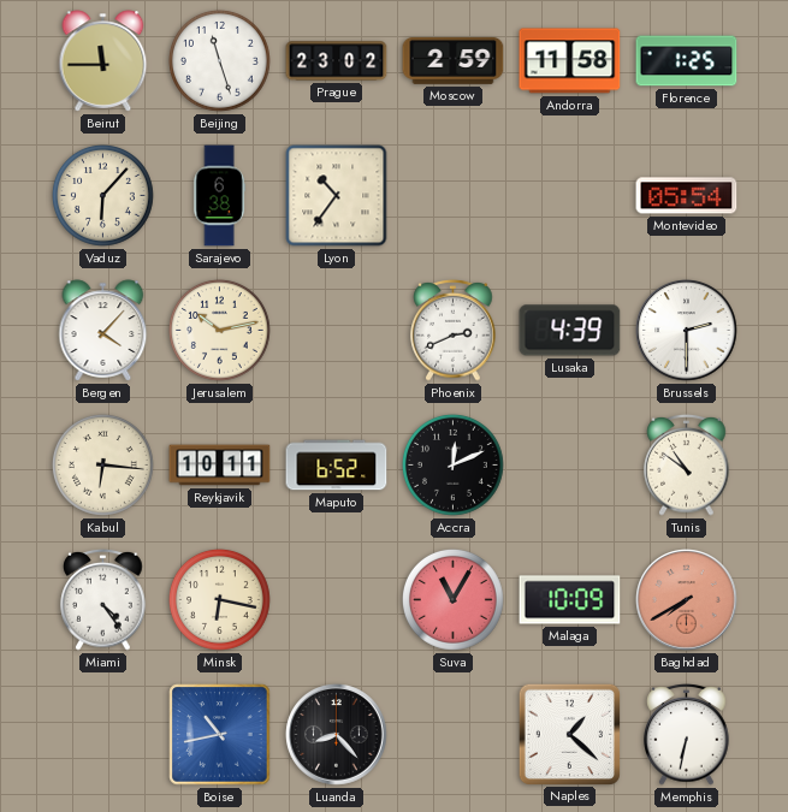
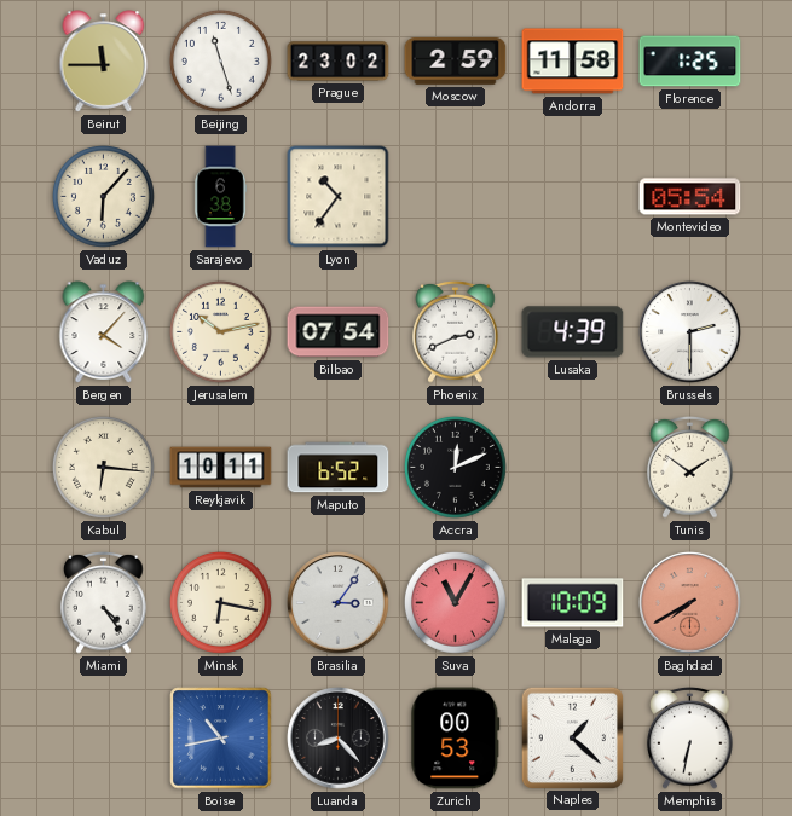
Bilbao: none -> 07:54
Tunis: 10:51 -> 1:51
Brasilia: none -> 3:06
Zurich: none -> 00:53
